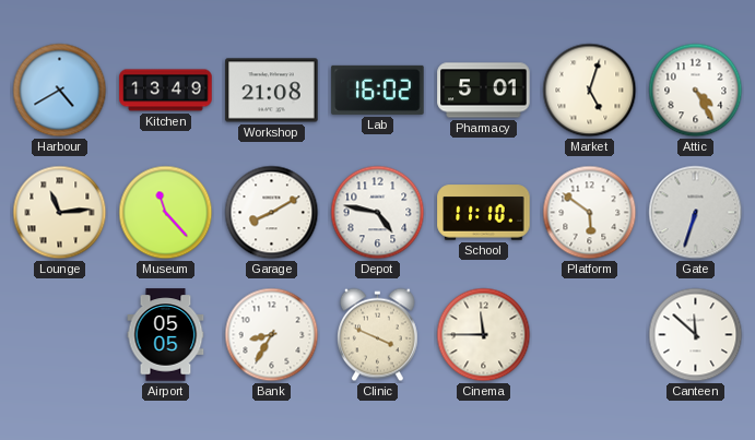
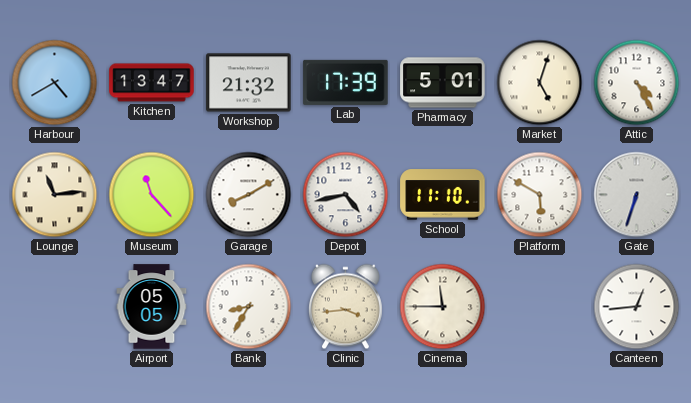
Kitchen: 13:49 -> 13:47
Workshop: 21:08 -> 21:32
Lab: 16:02 -> 17:39
Depot: 4:47 -> 4:43
Platform: 5:51 -> 5:50
Clinic: 3:49 -> 3:44
Canteen: 11:52 -> 12:44
